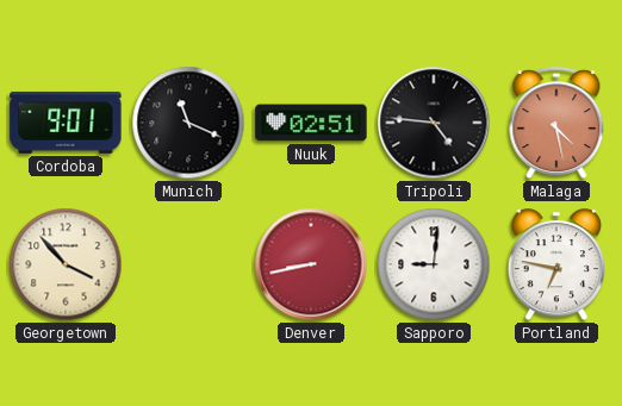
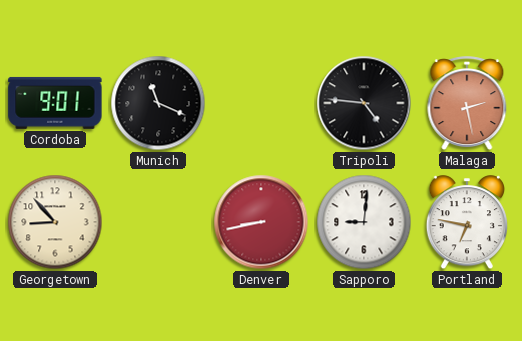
Nuuk: 02:51 -> none
Malaga: 4:28 -> 2:28
Georgetown: 3:53 -> 8:53
